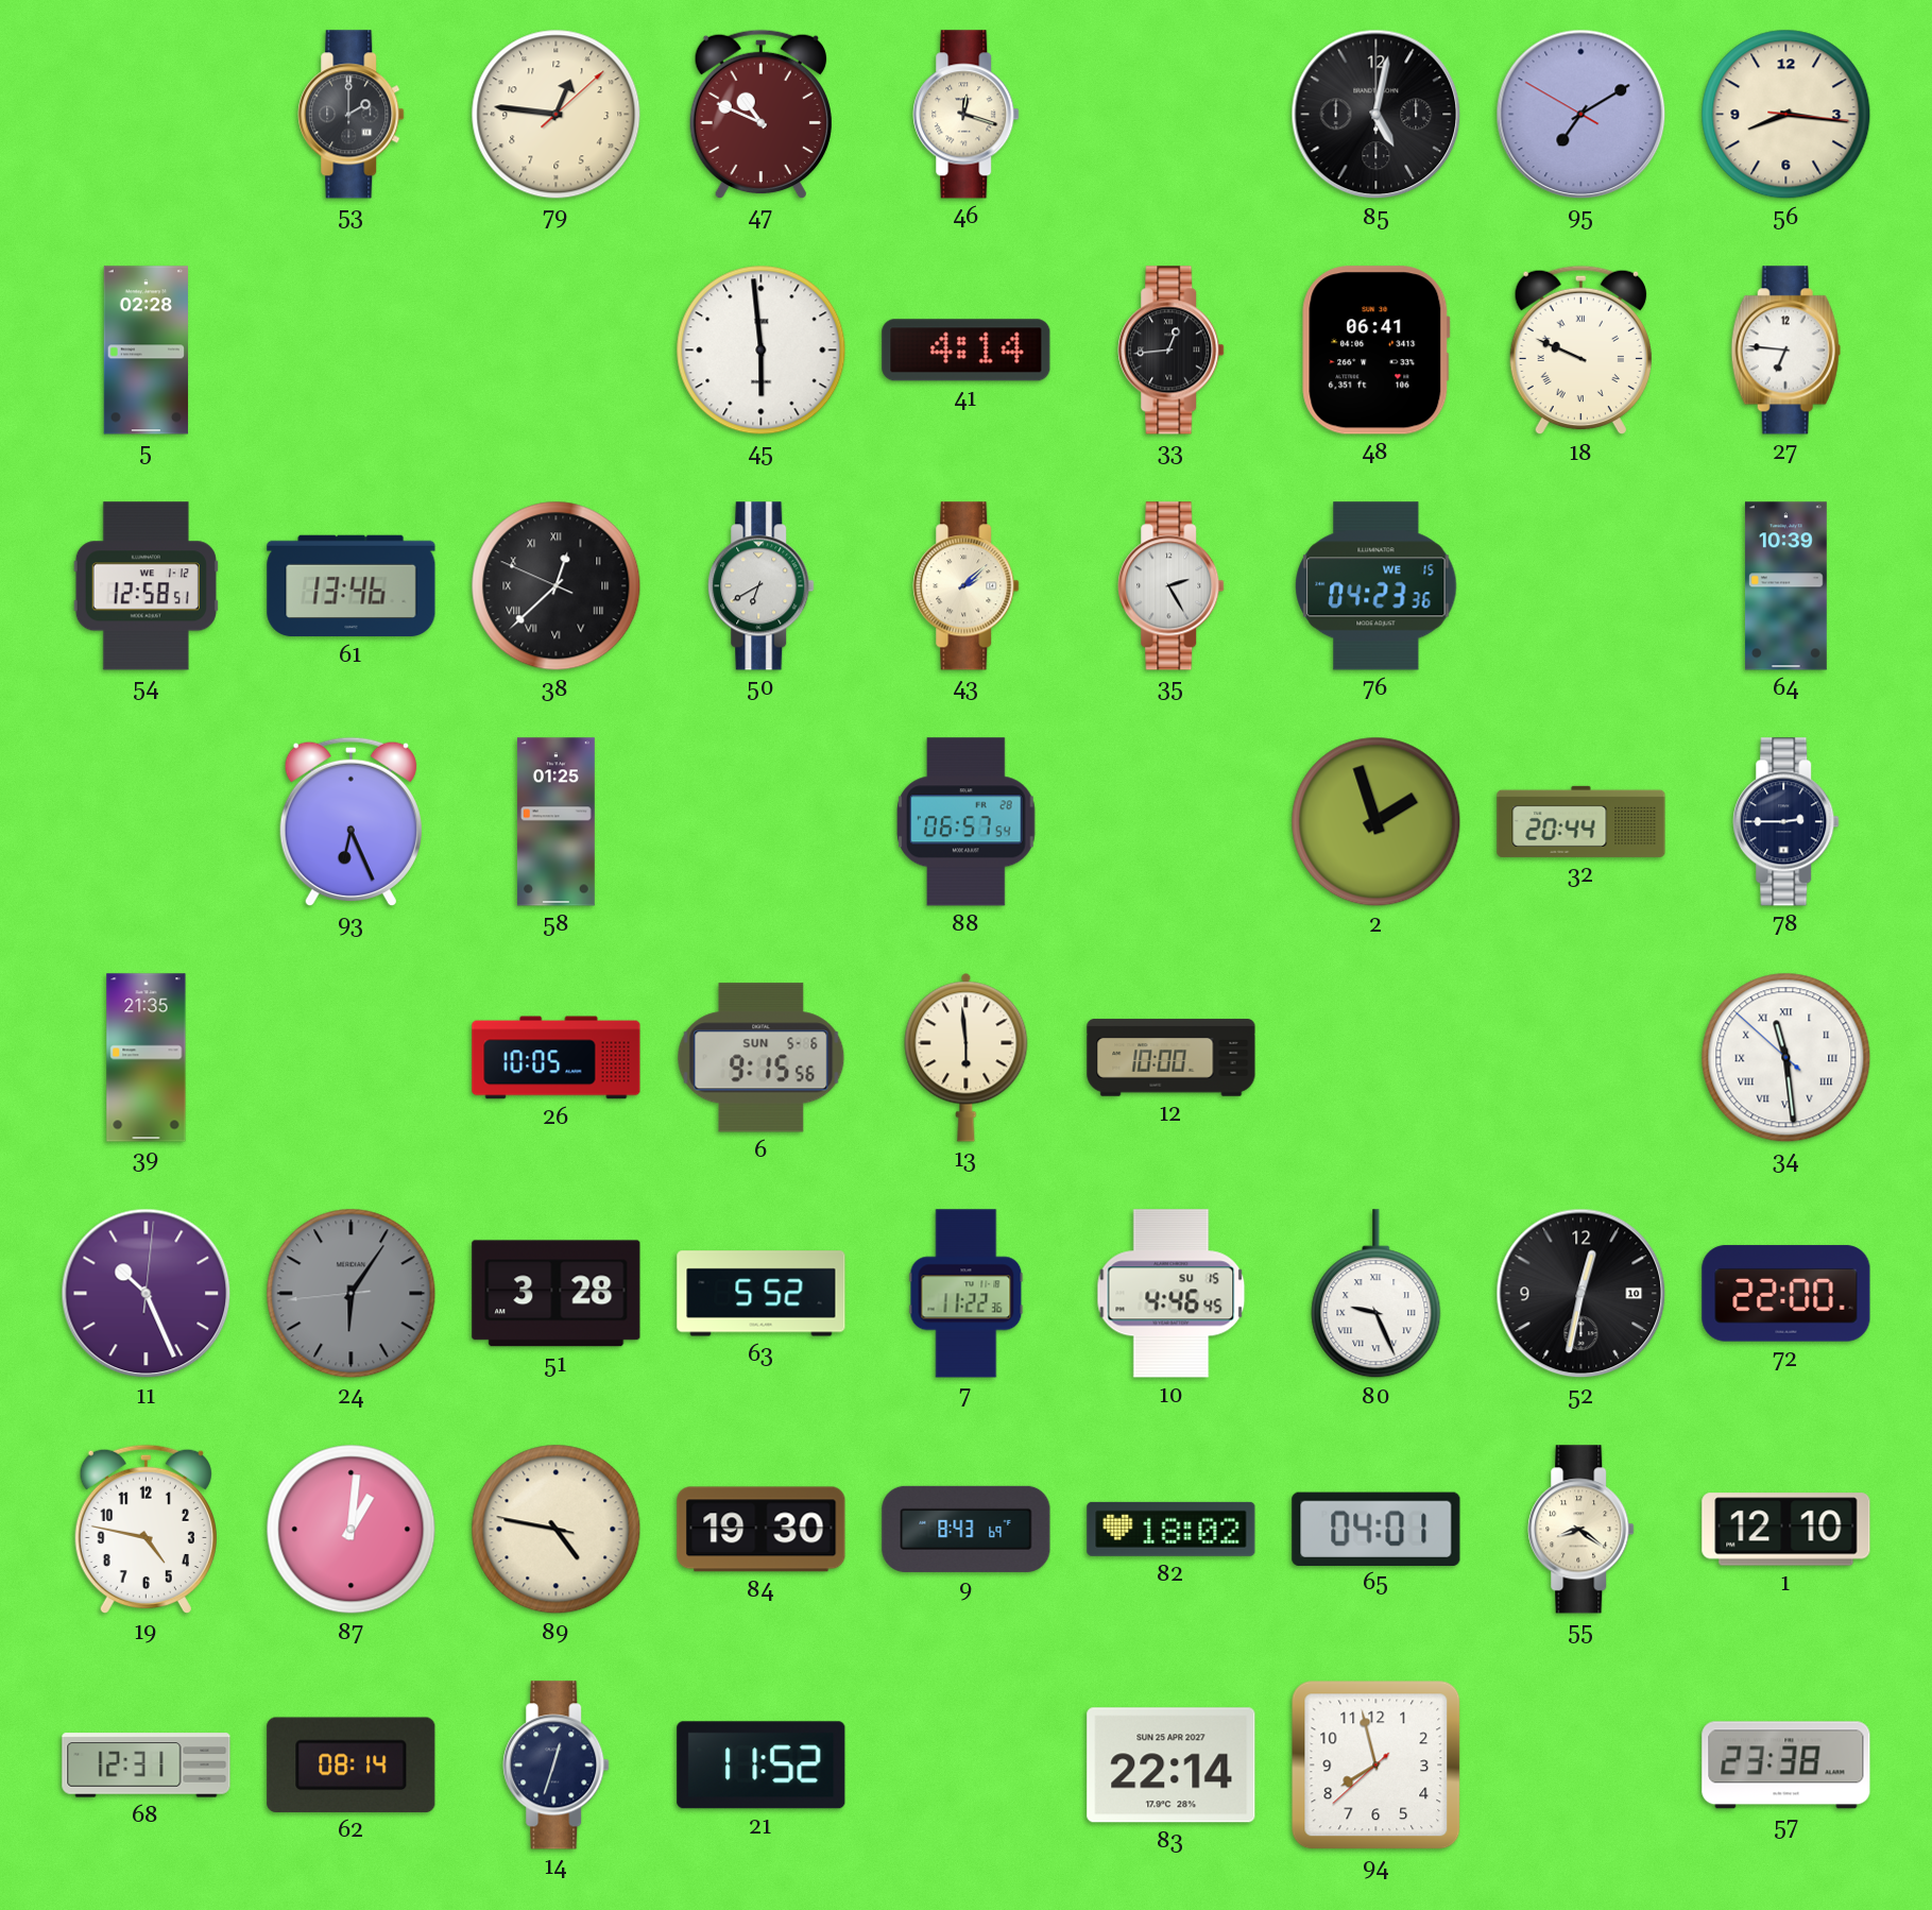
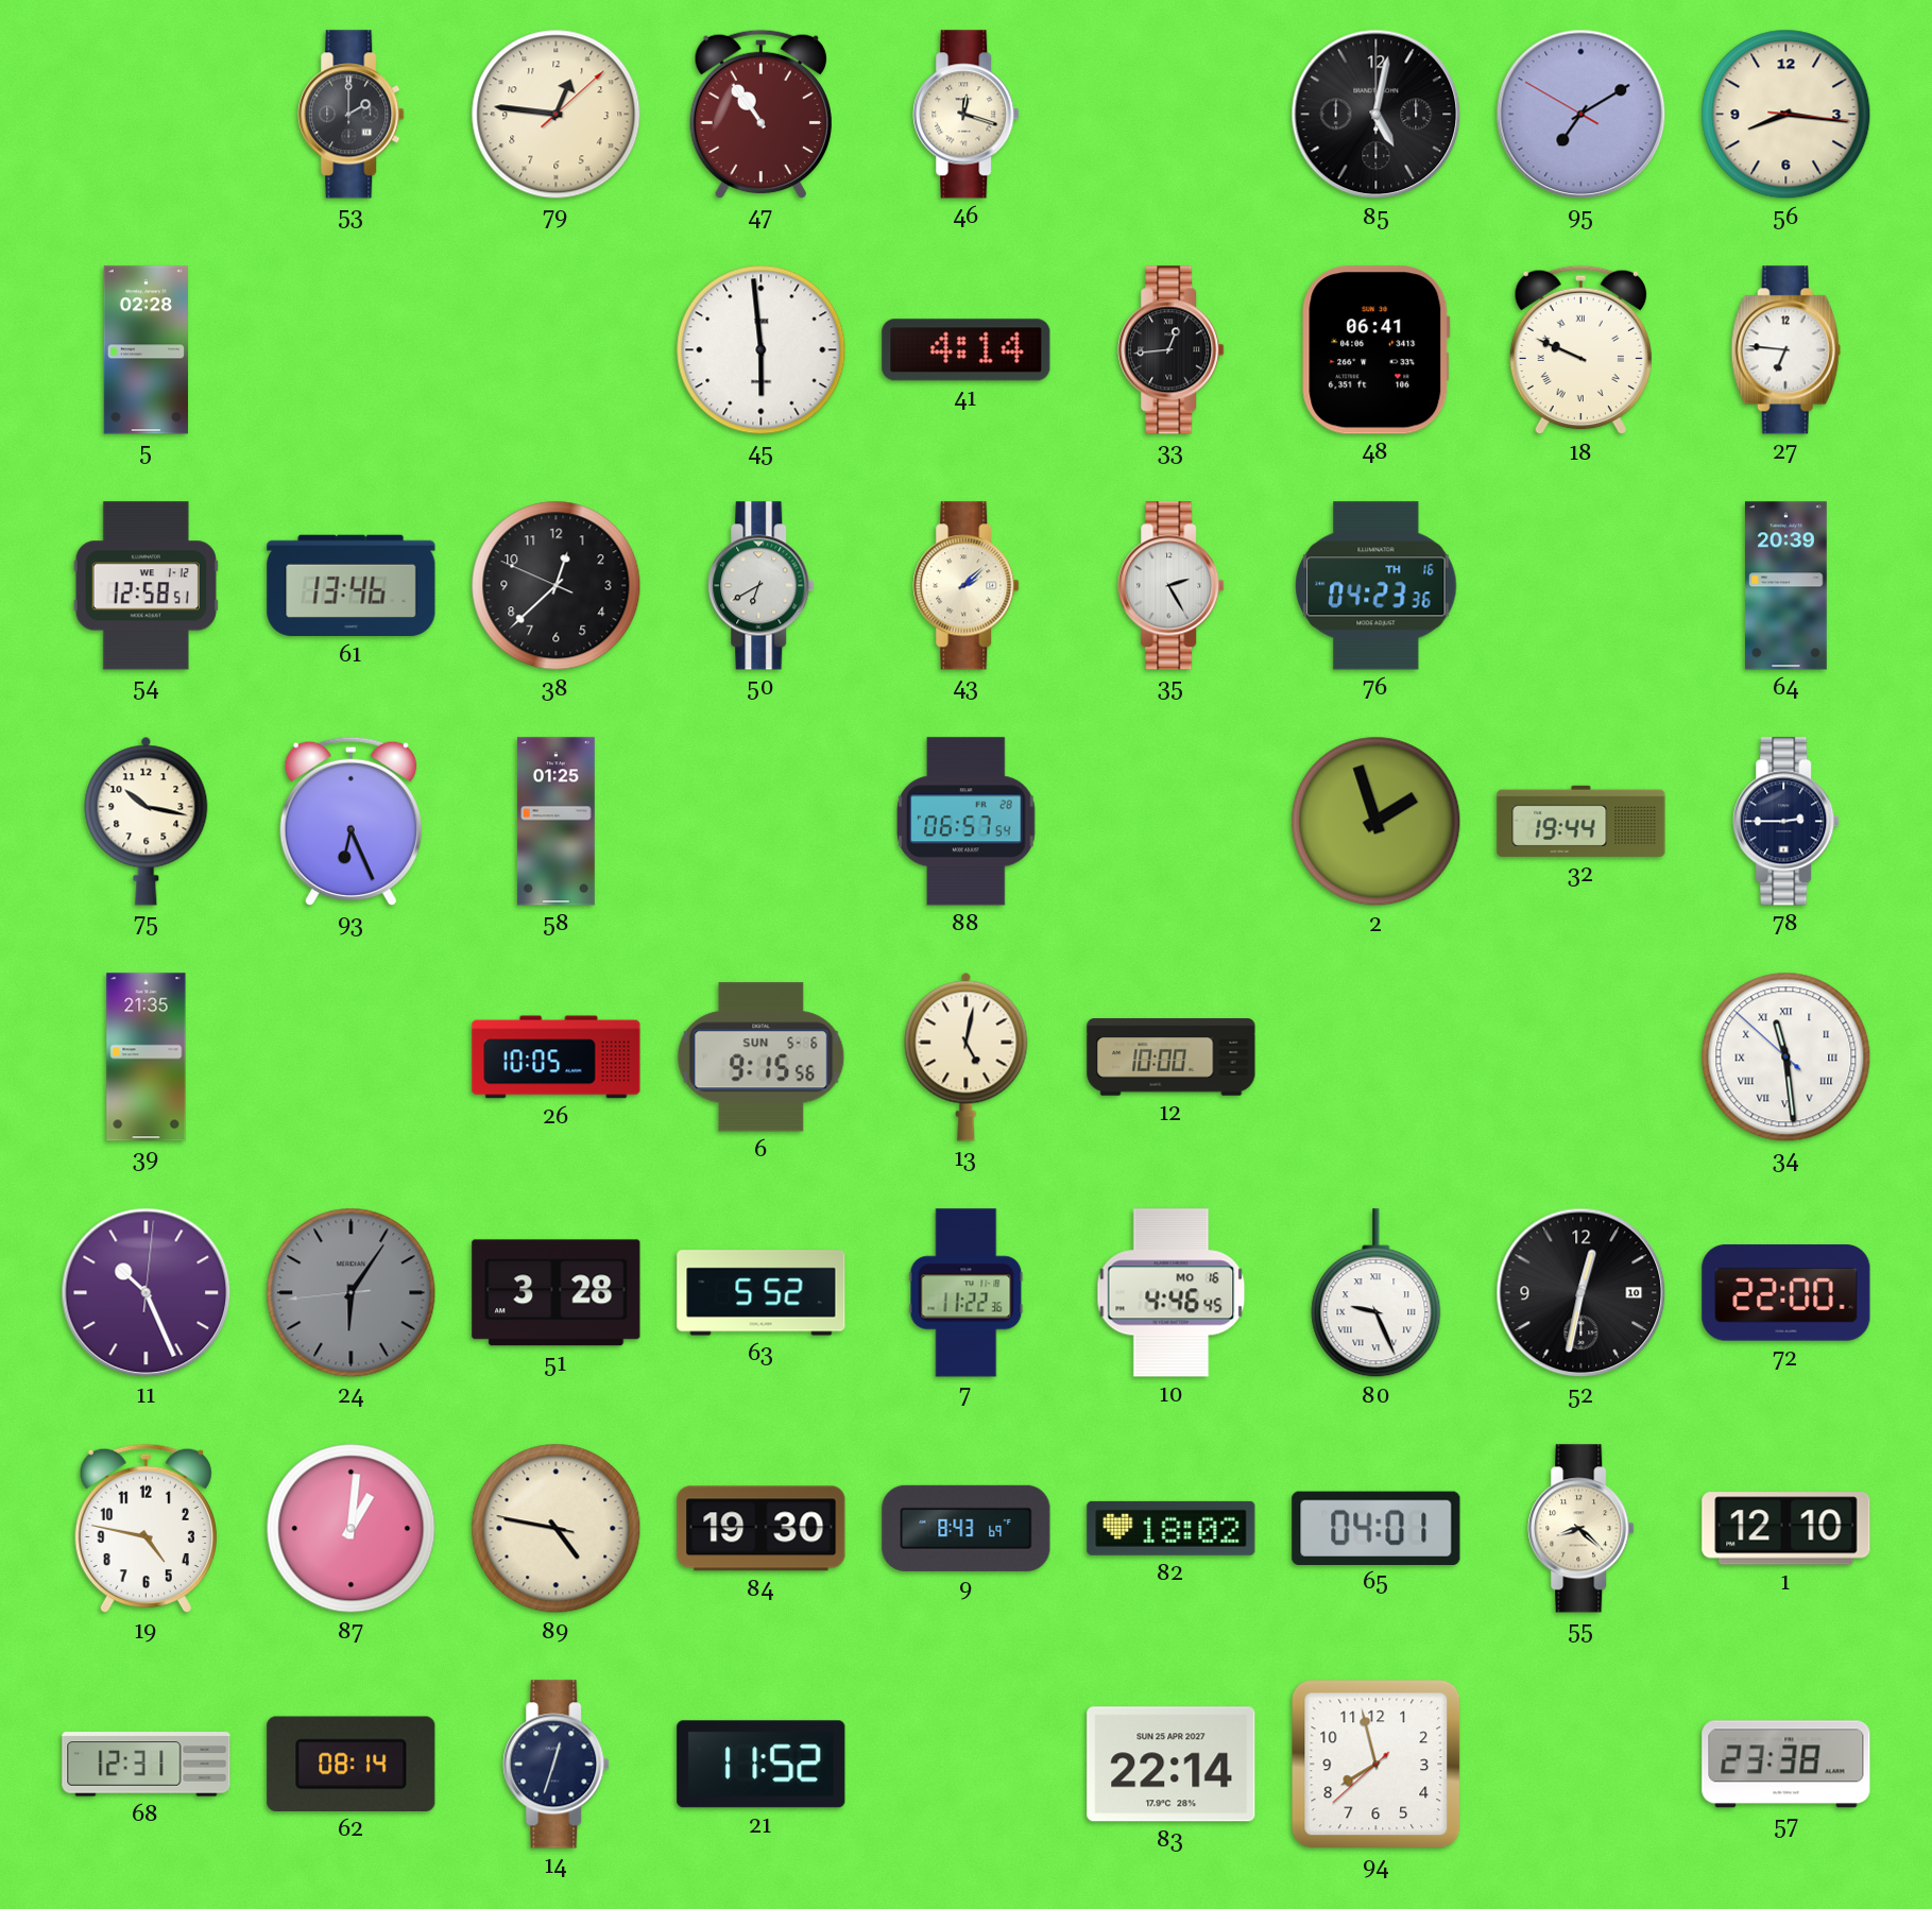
47: 10:49 -> 10:54
38 numerals: Roman -> Arabic
76 date: WE 15 -> TH 16
64: 10:39 -> 20:39
75: none -> 10:17
32: 20:44 -> 19:44
13: 5:59 -> 5:02
10 date: SU 15 -> MO 16
55: 8:21 -> 8:22
